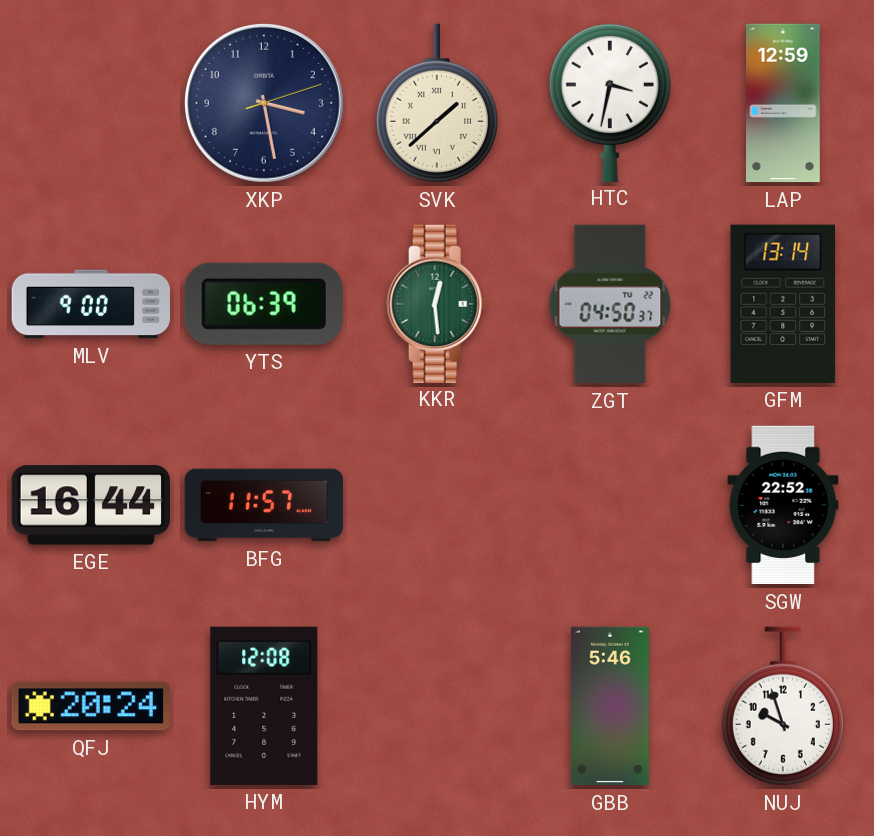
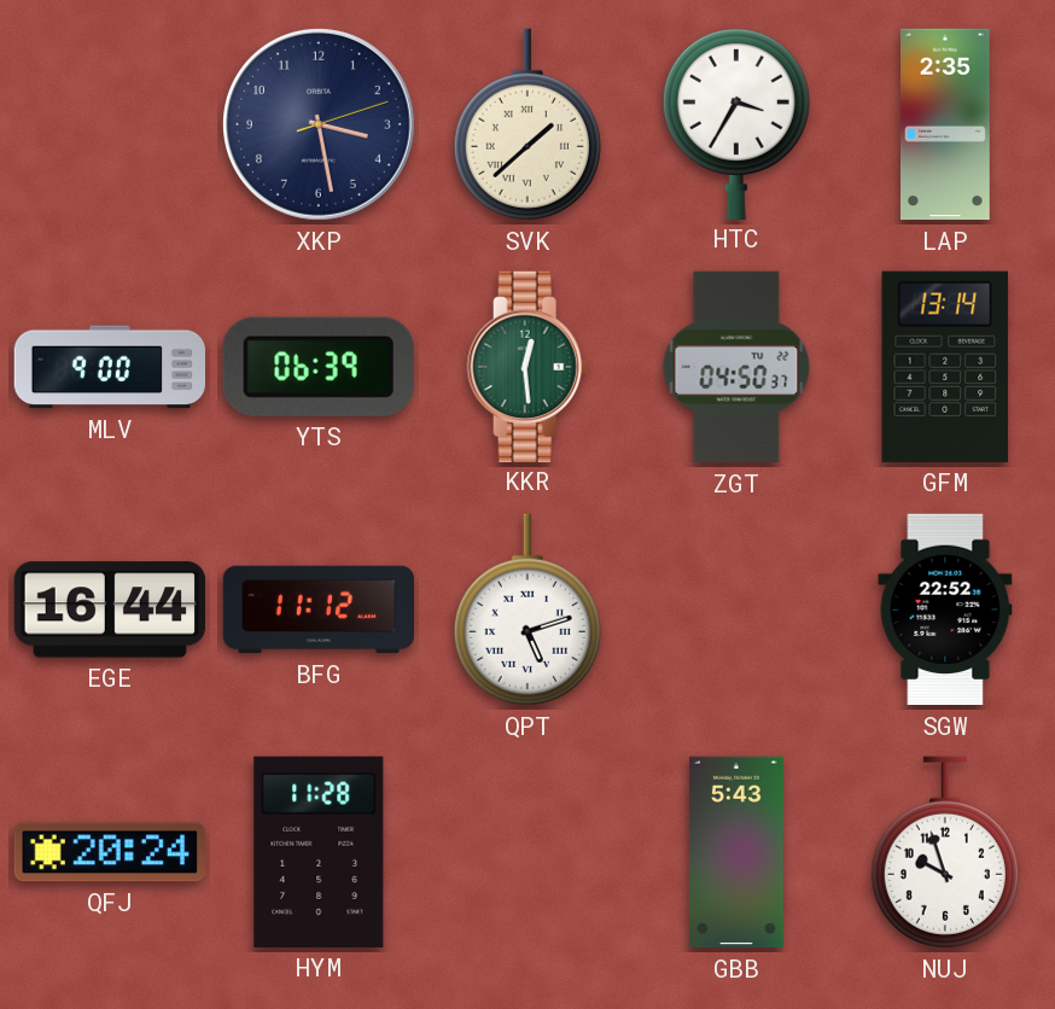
HTC: 3:32 -> 3:35
LAP: 12:59 -> 2:35
BFG: 11:57 -> 11:12
QPT: none -> 5:12
HYM: 12:08 -> 11:28
GBB: 5:46 -> 5:43
